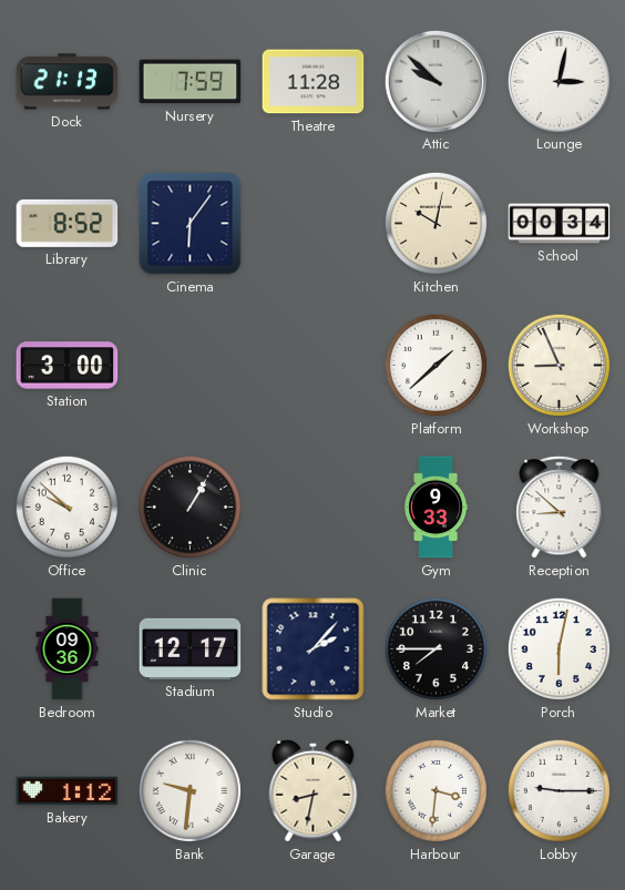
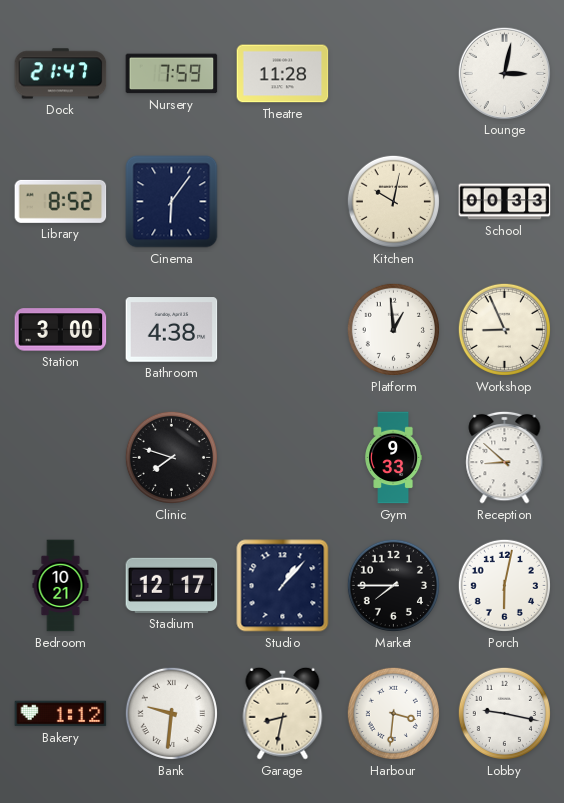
Dock: 21:13 -> 21:47
Attic: 9:52 -> none
School: 00:34 -> 00:33
Bathroom: none -> 4:38
Platform: 1:38 -> 12:59
Office: 9:52 -> none
Clinic: 1:05 -> 7:48
Bedroom: 09:36 -> 10:21
Studio: 2:07 -> 1:07
Lobby: 9:15 -> 9:17
